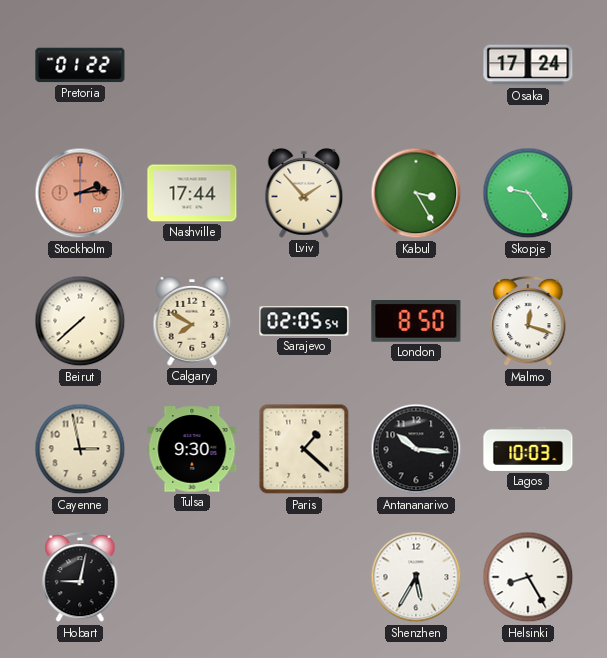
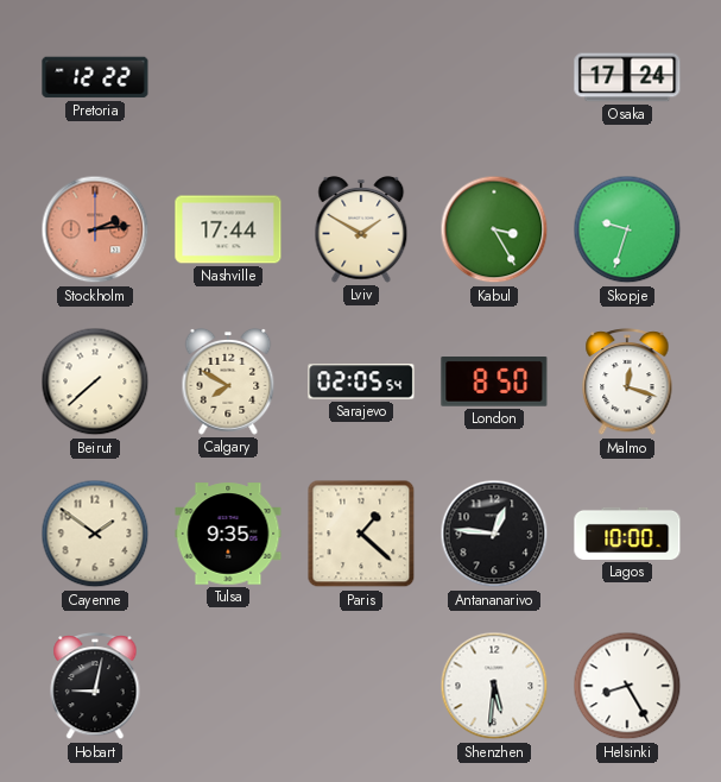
Pretoria: 01:22 -> 12:22
Lviv: 1:53 -> 1:50
Skopje: 9:24 -> 9:33
Cayenne: 2:58 -> 1:51
Tulsa: 9:30 -> 9:35
Antananarivo: 10:16 -> 12:46
Lagos: 10:03 -> 10:00
Shenzhen: 5:35 -> 5:31
